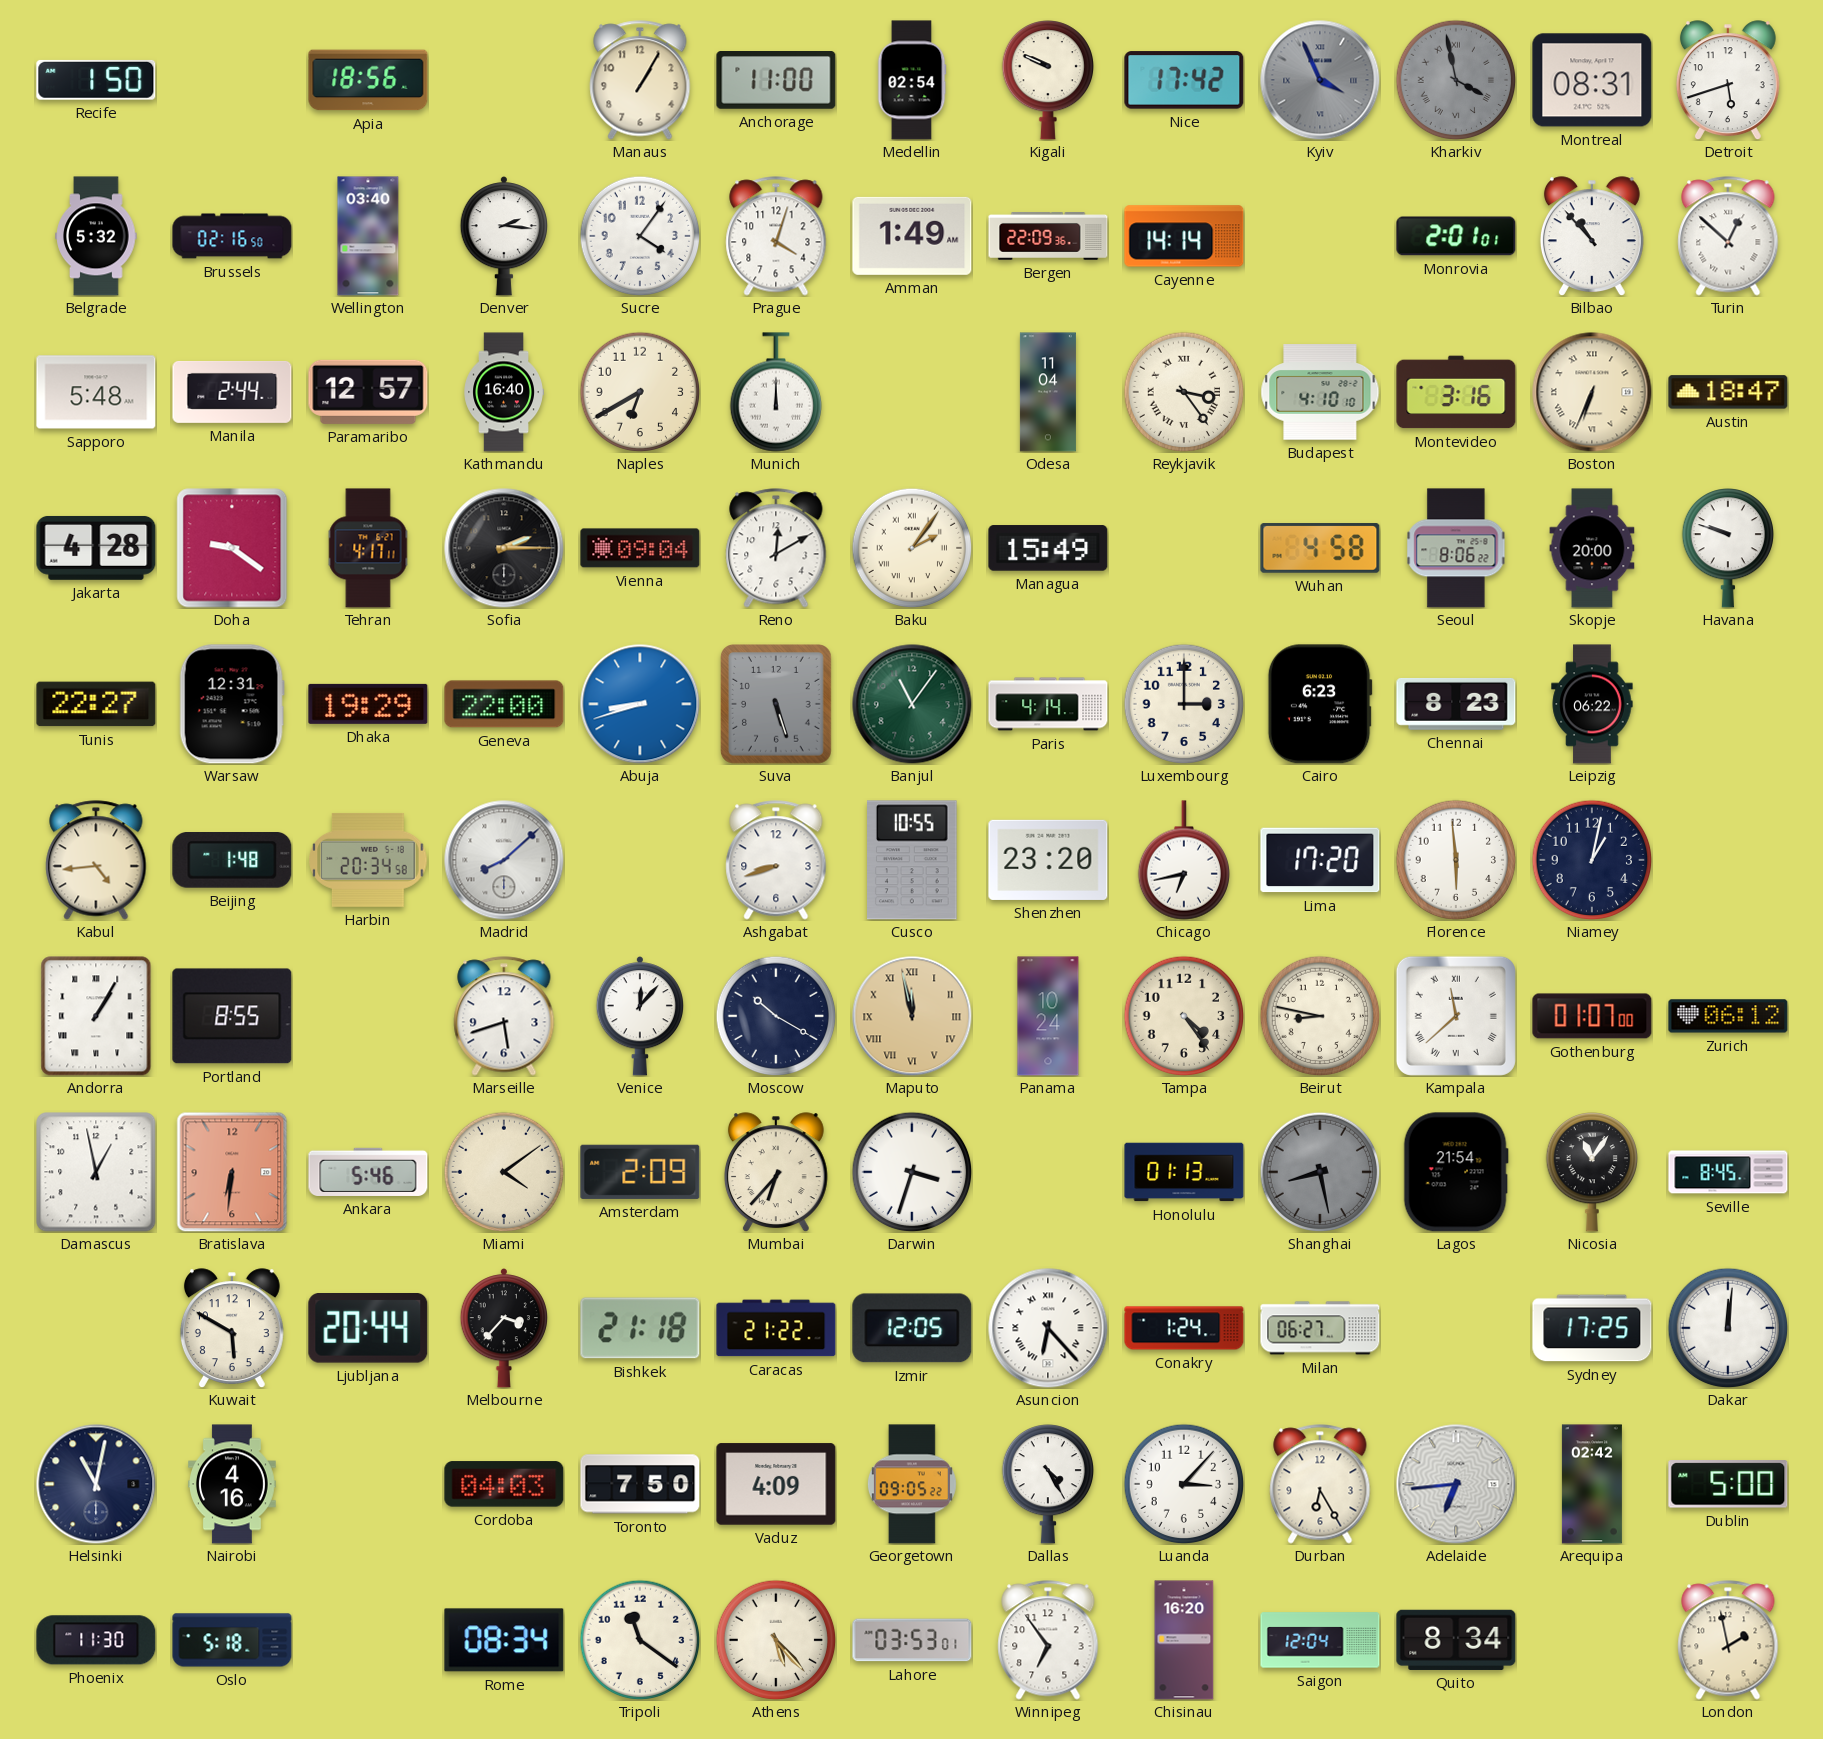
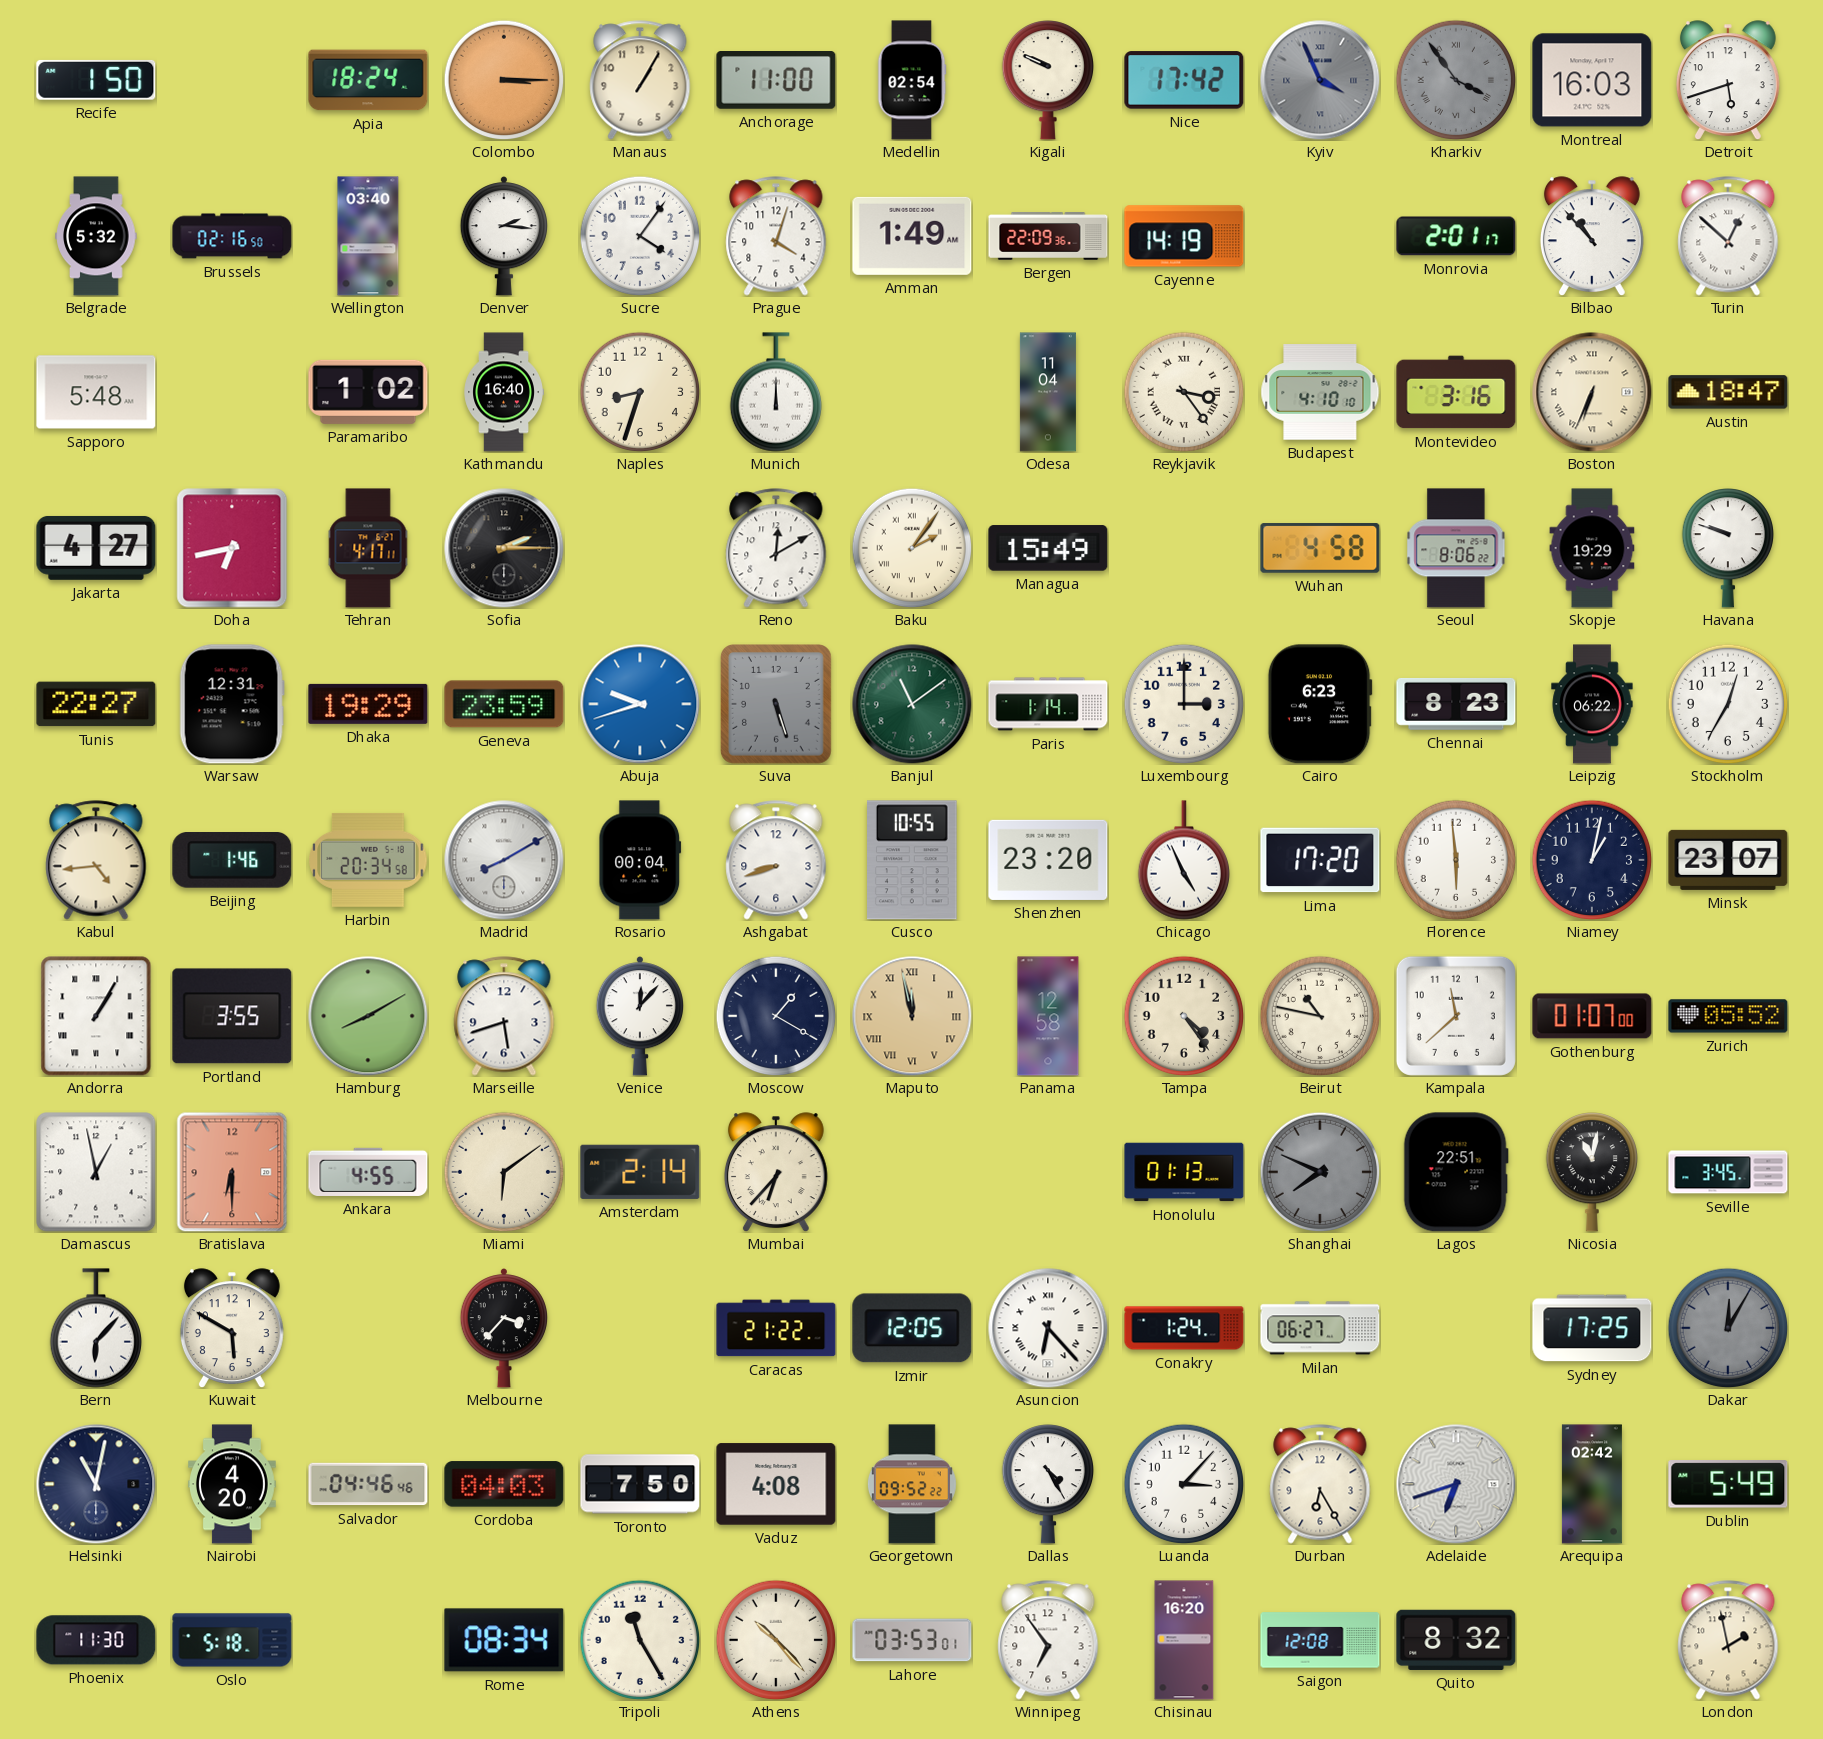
Apia: 18:56 -> 18:24
Colombo: none -> 3:15
Kharkiv: 3:58 -> 3:54
Montreal: 08:31 -> 16:03
Cayenne: 14:14 -> 14:19
Monrovia: 2:01:01 -> 2:01:17
Manila: 2:44 -> none
Paramaribo: 12:57 -> 1:02
Naples: 6:40 -> 8:33
Jakarta: 4:28 -> 4:27
Doha: 9:21 -> 6:43
Vienna: 09:04 -> none
Skopje: 20:00 -> 19:29
Geneva: 22:00 -> 23:59
Abuja: 8:42 -> 9:42
Banjul: 11:06 -> 11:09
Paris: 4:14 -> 1:14
Stockholm: none -> 12:35
Beijing: 1:48 -> 1:46
Madrid: 8:08 -> 8:10
Rosario: none -> 00:04
Chicago: 6:43 -> 4:56
Minsk: none -> 23:07
Portland: 8:55 -> 3:55
Hamburg: none -> 8:10
Moscow: 10:20 -> 1:20
Panama: 10:24 -> 12:58
Beirut: 8:47 -> 10:47
Kampala numerals: Roman -> Arabic
Zurich: 06:12 -> 05:52
Bratislava: 6:31 -> 6:30
Ankara: 5:46 -> 4:55
Miami: 4:09 -> 6:09
Amsterdam: 2:09 -> 2:14
Darwin: 3:33 -> none
Shanghai: 8:28 -> 7:49
Lagos: 21:54 -> 22:51
Nicosia: 11:06 -> 11:02
Seville: 8:45 -> 3:45
Bern: none -> 6:07
Ljubljana: 20:44 -> none
Bishkek: 21:18 -> none
Dakar: 12:01 -> 12:05
Dakar dial: white -> grey
Nairobi: 4:16 -> 4:20
Salvador: none -> 04:46
Vaduz: 4:09 -> 4:08
Georgetown: 09:05 -> 09:52
Adelaide: 6:44 -> 6:42
Dublin: 5:00 -> 5:49
Tripoli: 11:21 -> 11:25
Athens: 5:23 -> 10:23
Saigon: 12:04 -> 12:08
Quito: 8:34 -> 8:32
